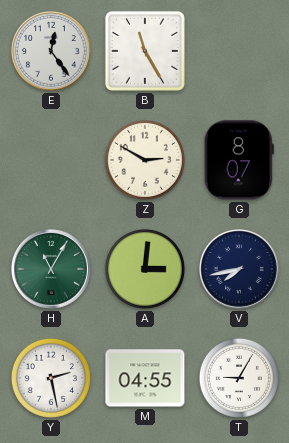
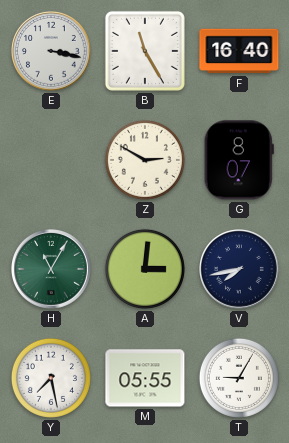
E: 12:24 -> 3:17
F: none -> 16:40
Y: 2:28 -> 7:28
M: 04:55 -> 05:55
